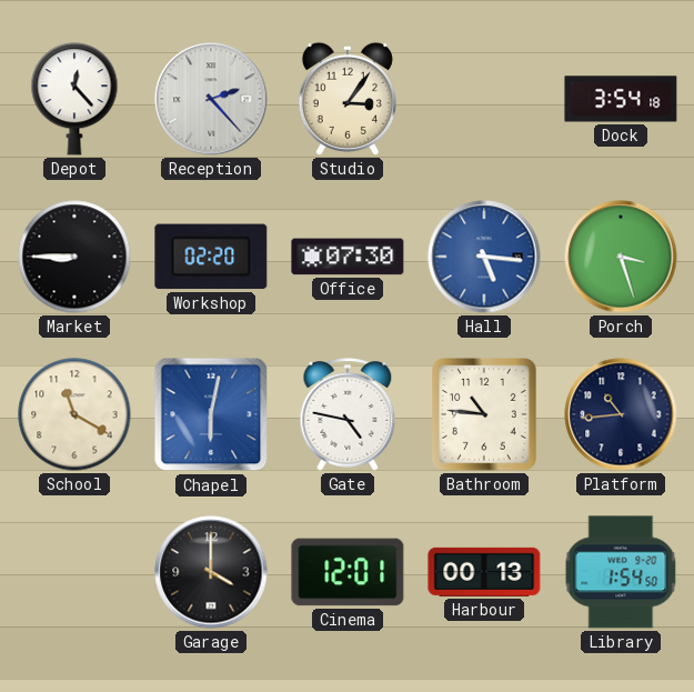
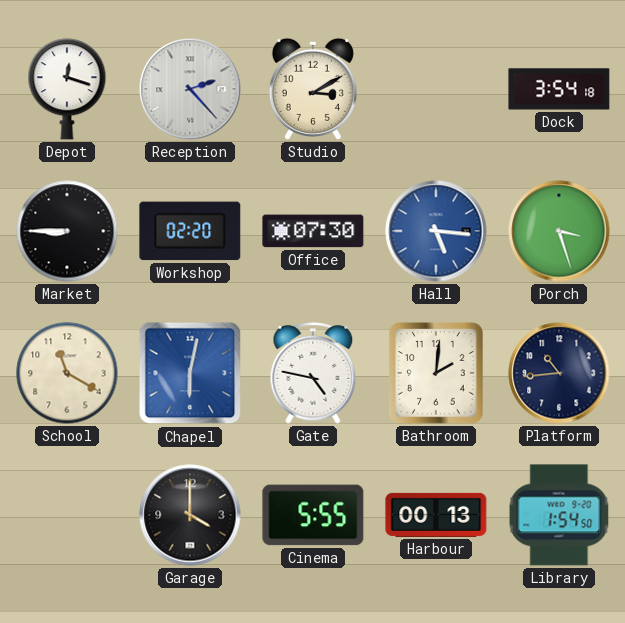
Depot: 12:23 -> 12:18
Studio: 3:06 -> 3:10
Bathroom: 10:46 -> 2:01
Cinema: 12:01 -> 5:55
